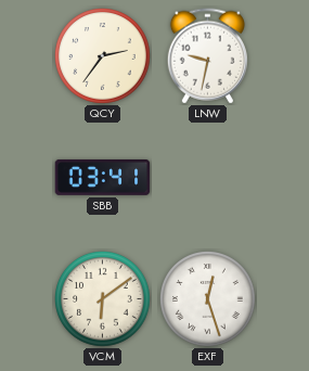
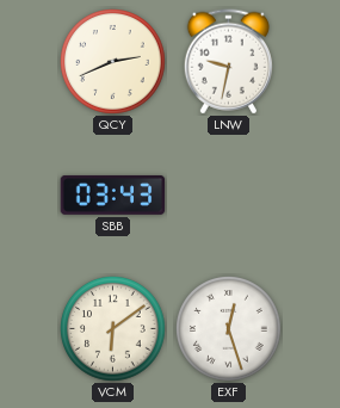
QCY: 2:36 -> 2:41
SBB: 03:41 -> 03:43
